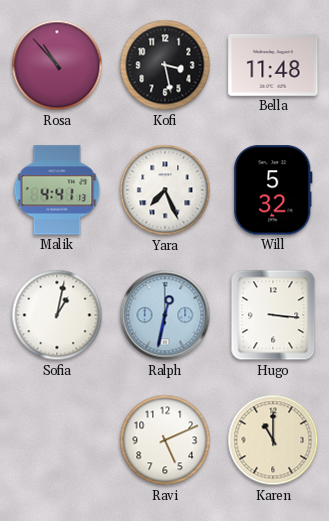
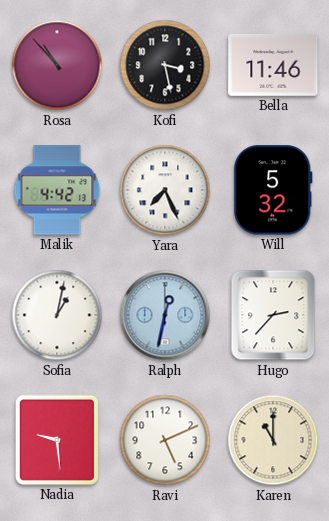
Bella: 11:48 -> 11:46
Malik: 4:41 -> 4:42
Hugo: 3:16 -> 2:37
Nadia: none -> 9:29
